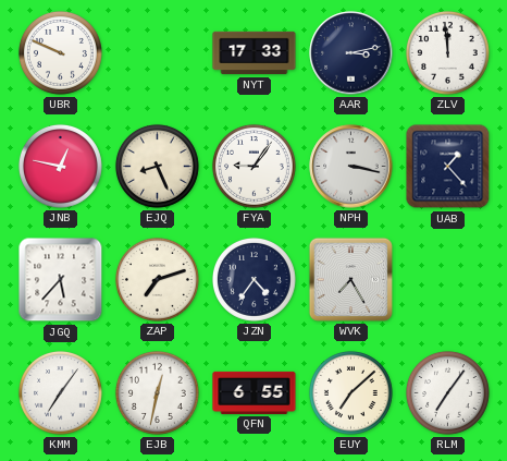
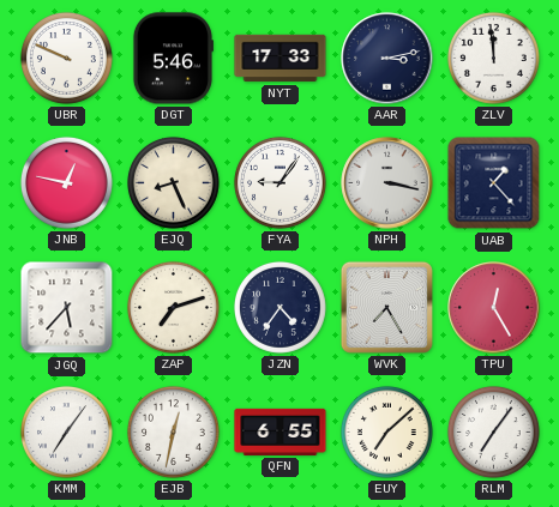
DGT: none -> 5:46
TPU: none -> 12:25
